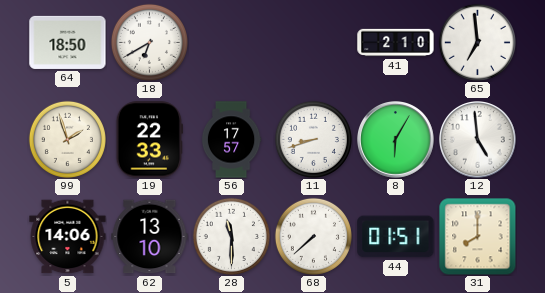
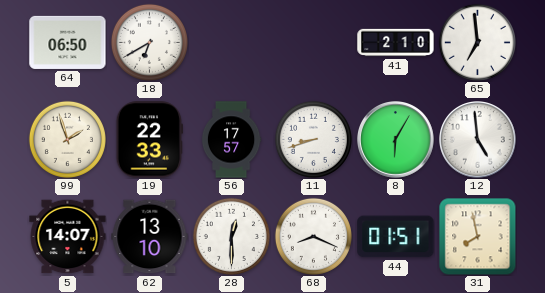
64: 18:50 -> 06:50
5: 14:06 -> 14:07
28: 11:30 -> 12:30
68: 7:38 -> 8:19
31: 8:00 -> 7:58
